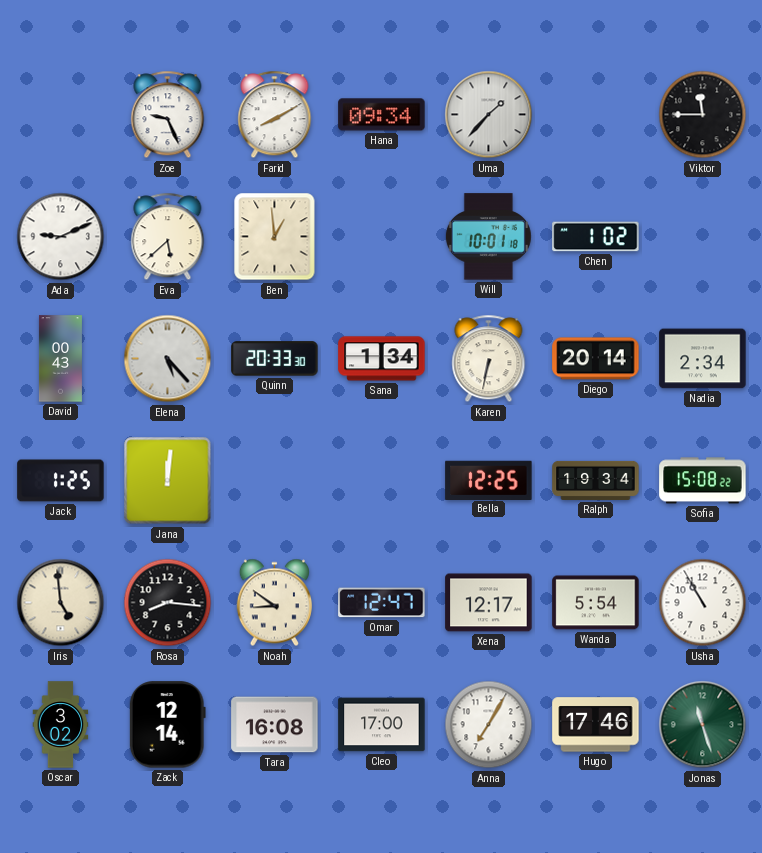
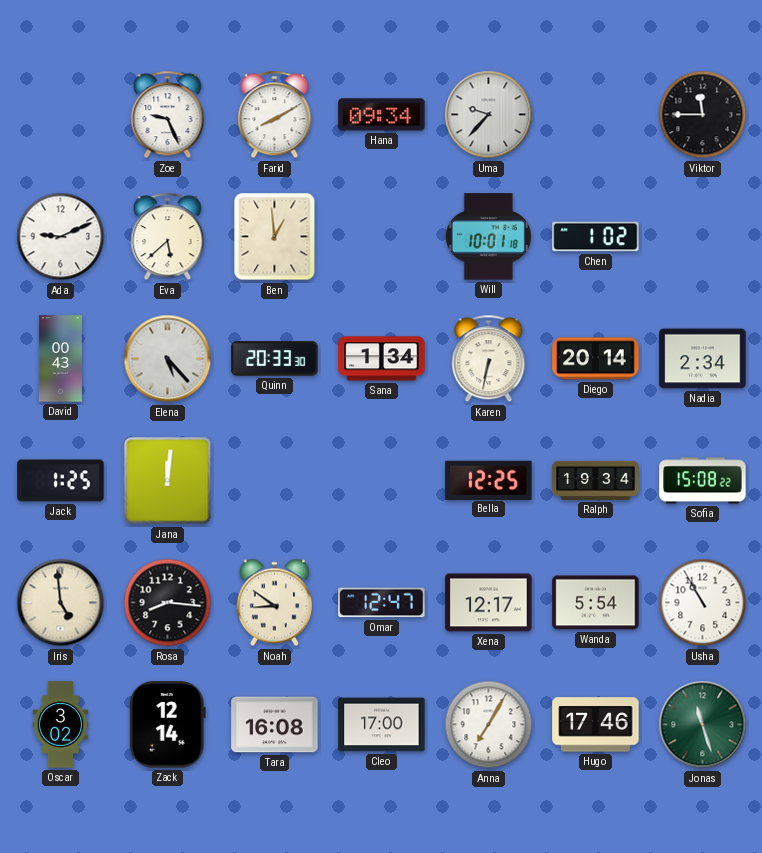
Uma: 1:37 -> 9:37
